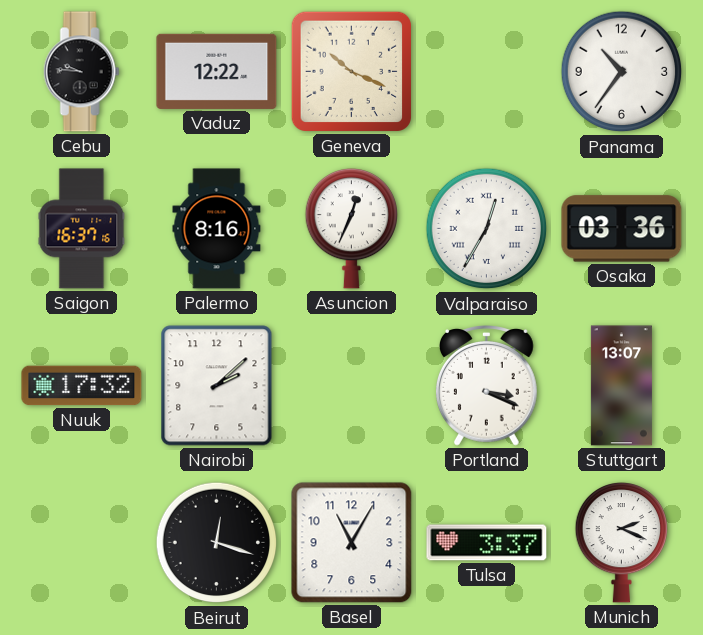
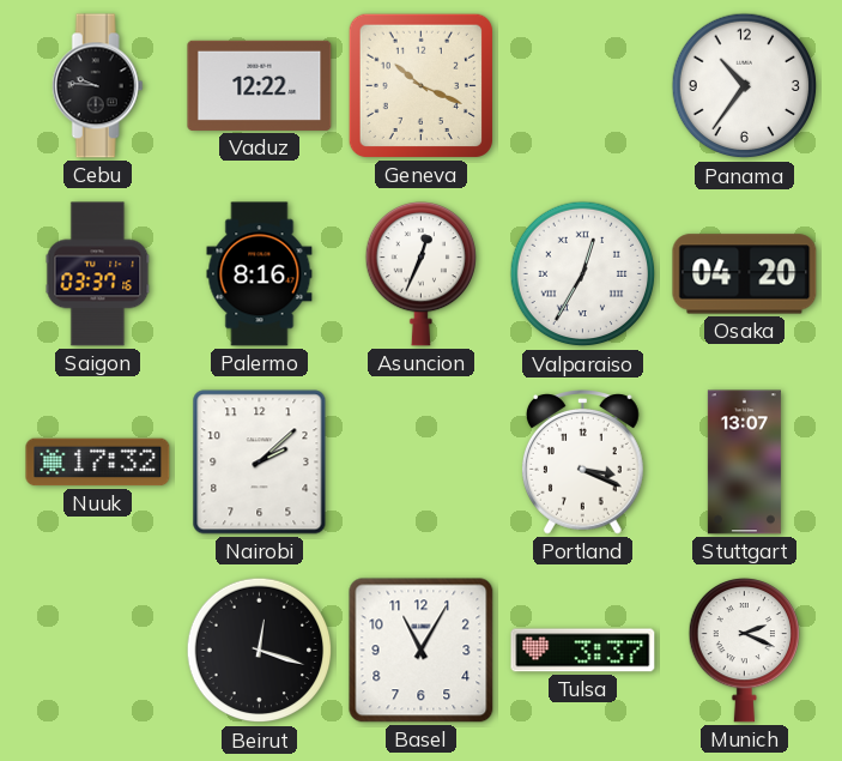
Saigon: 16:37 -> 03:37
Osaka: 03:36 -> 04:20
